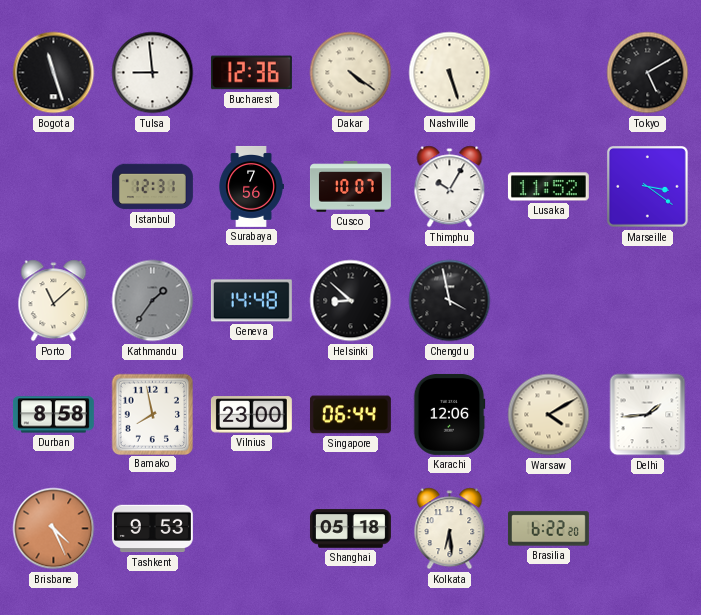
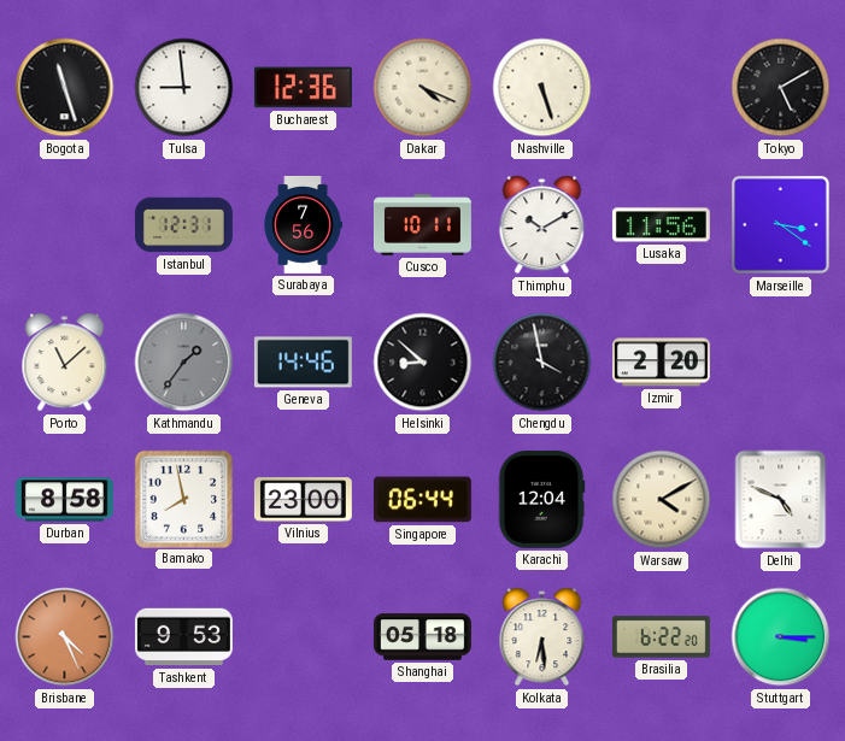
Dakar: 4:21 -> 4:19
Cusco: 10:07 -> 10:11
Thimphu: 10:05 -> 10:10
Lusaka: 11:52 -> 11:56
Geneva: 14:48 -> 14:46
Izmir: none -> 2:20
Karachi: 12:06 -> 12:04
Delhi: 1:44 -> 4:49
Stuttgart: none -> 3:15
